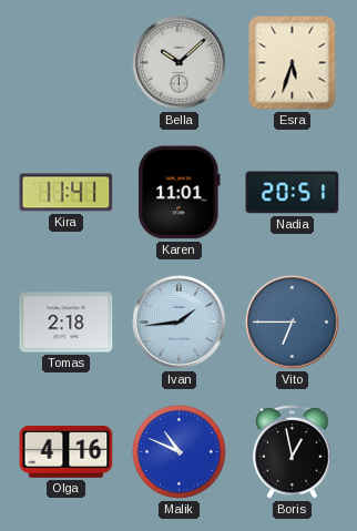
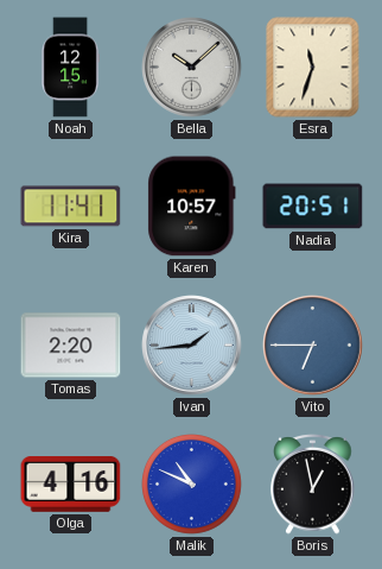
Noah: none -> 12:15
Esra: 5:33 -> 11:33
Karen: 11:01 -> 10:57
Tomas: 2:18 -> 2:20
